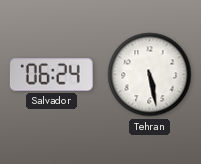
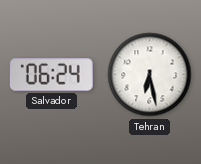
Tehran: 5:28 -> 6:28
